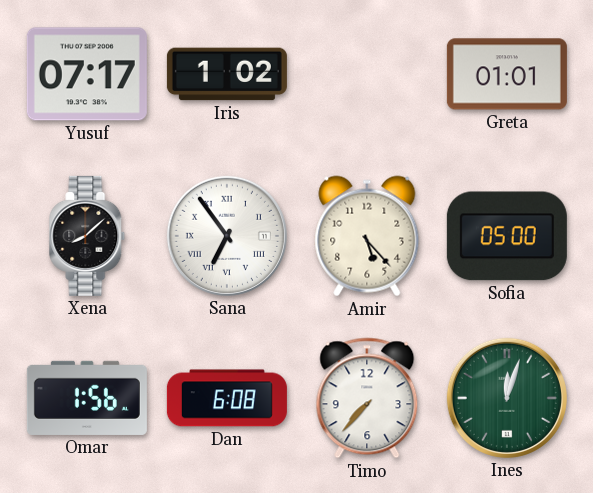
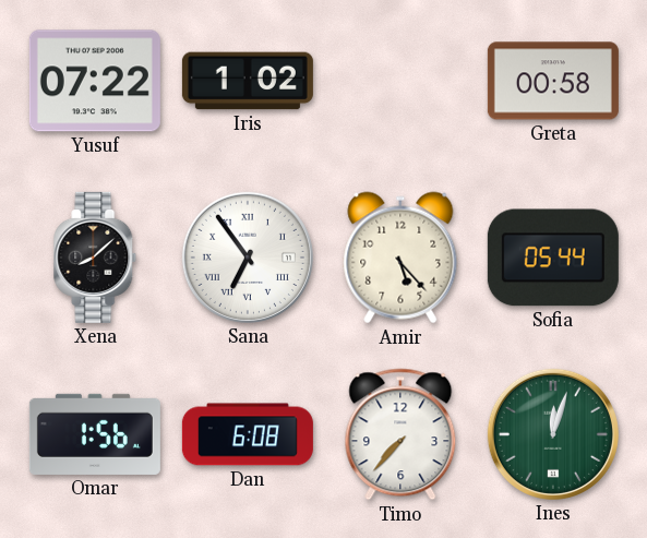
Yusuf: 07:17 -> 07:22
Greta: 01:01 -> 00:58
Sofia: 05:00 -> 05:44
